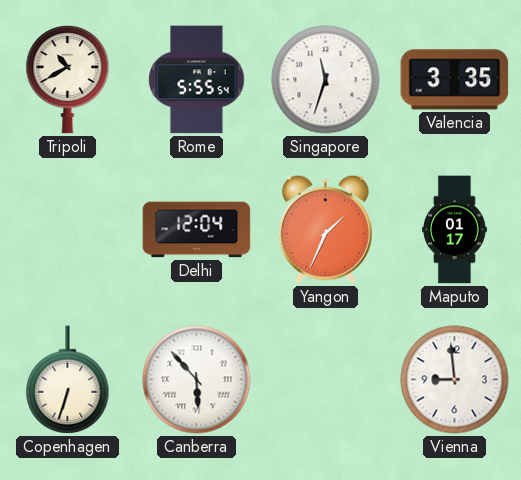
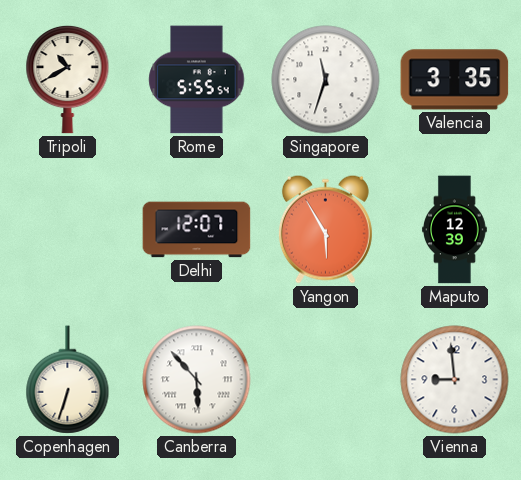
Delhi: 12:04 -> 12:07
Yangon: 1:34 -> 5:55
Maputo: 01:17 -> 12:39
